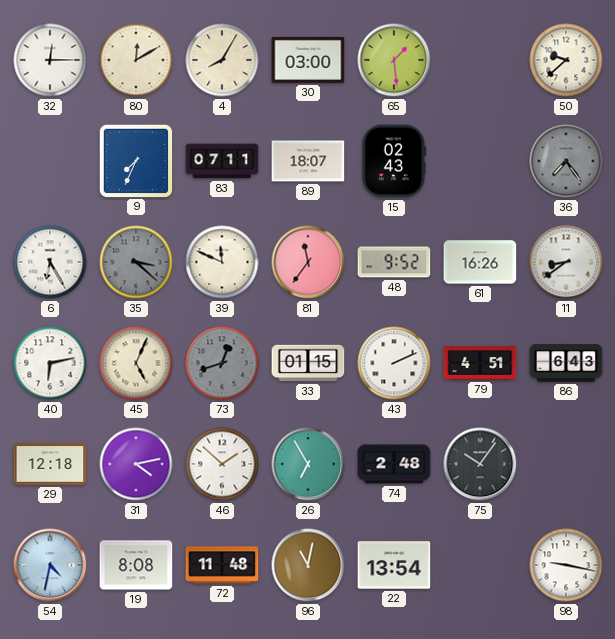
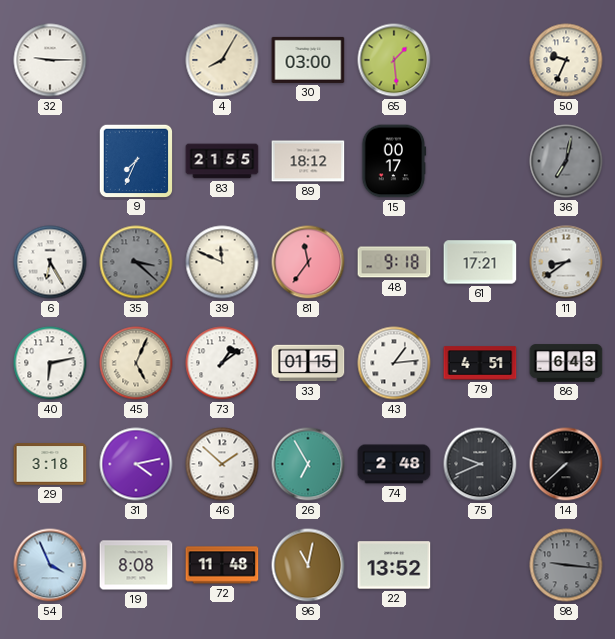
32: 12:15 -> 9:15
80: 12:10 -> none
50: 9:38 -> 9:34
83: 07:11 -> 21:55
89: 18:07 -> 18:12
15: 02:43 -> 00:17
36: 7:24 -> 7:02
48: 9:52 -> 9:18
61: 16:26 -> 17:21
73: 12:42 -> 1:09
73 dial: grey -> white
43: 2:11 -> 1:14
29: 12:18 -> 3:18
75: 10:06 -> 9:41
14: none -> 7:38
54: 4:32 -> 3:56
22: 13:54 -> 13:52
98: 9:17 -> 9:16
98 dial: white -> grey
